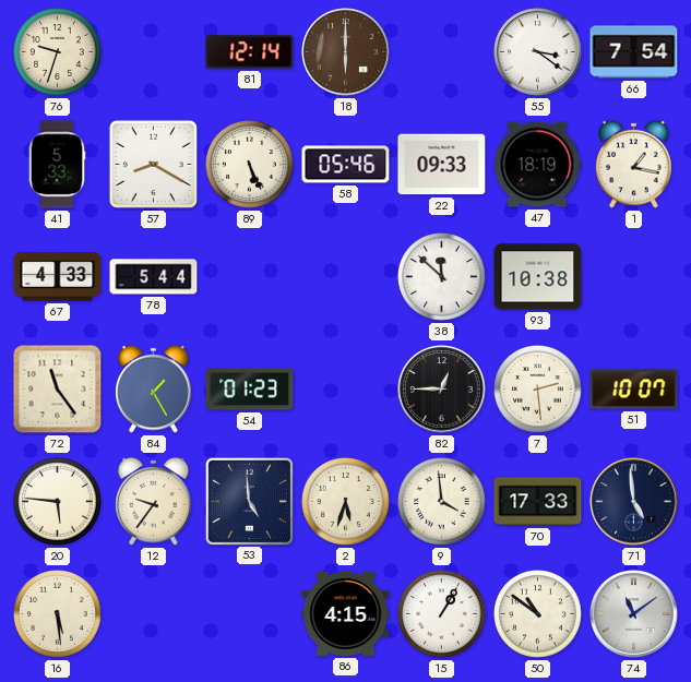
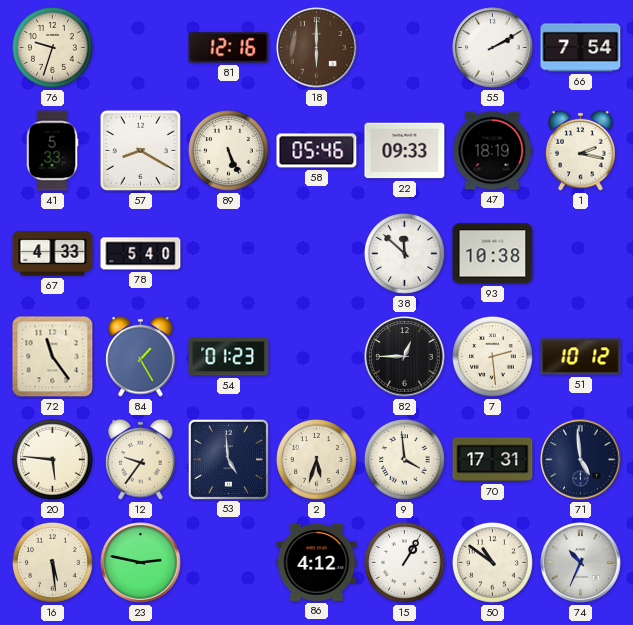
81: 12:14 -> 12:16
55: 3:21 -> 2:10
1: 1:17 -> 2:17
78: 5:44 -> 5:40
51: 10:07 -> 10:12
70: 17:33 -> 17:31
23: none -> 2:47
86: 4:15 -> 4:12
74: 11:09 -> 10:34
